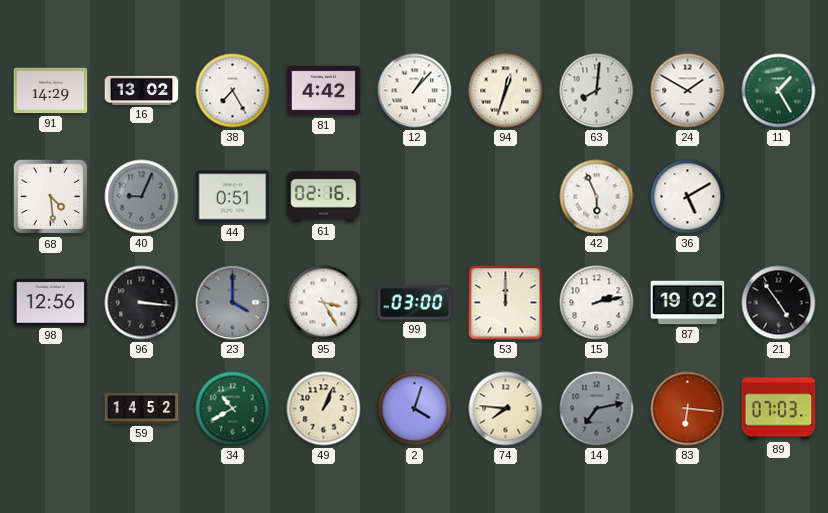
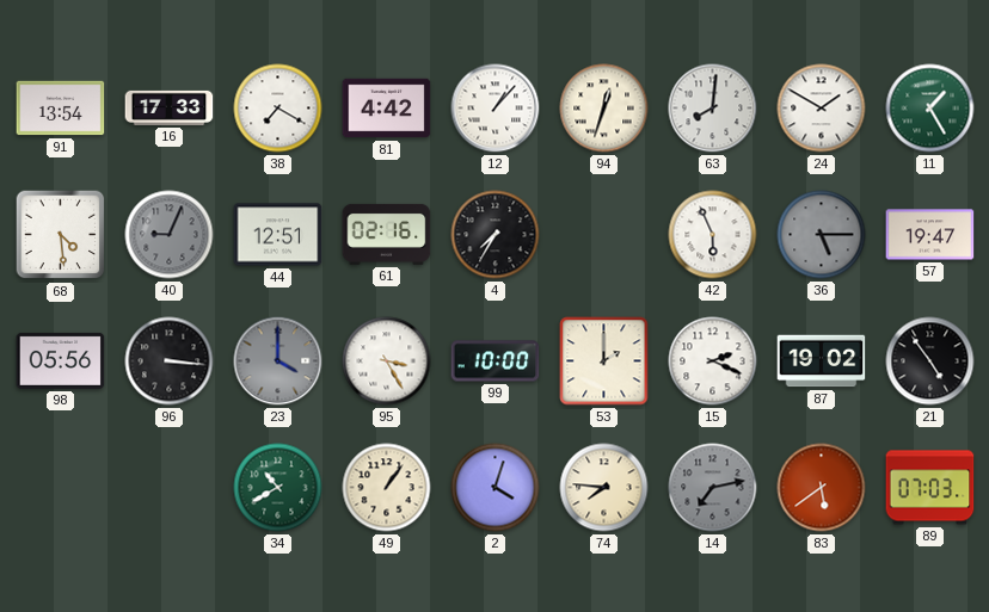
91: 14:29 -> 13:54
16: 13:02 -> 17:33
38: 7:25 -> 7:20
44: 0:51 -> 12:51
4: none -> 7:35
36: 5:10 -> 5:15
36 dial: white -> grey
57: none -> 19:47
98: 12:56 -> 05:56
99: 03:00 -> 10:00
53: 12:00 -> 2:00
15: 2:13 -> 2:19
59: 14:52 -> none
49: 1:04 -> 1:06
83: 6:16 -> 5:39
